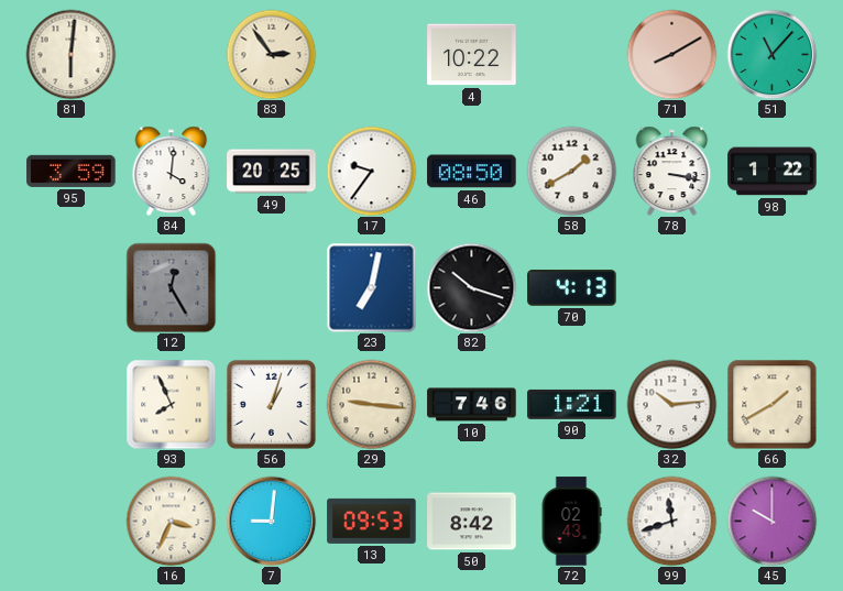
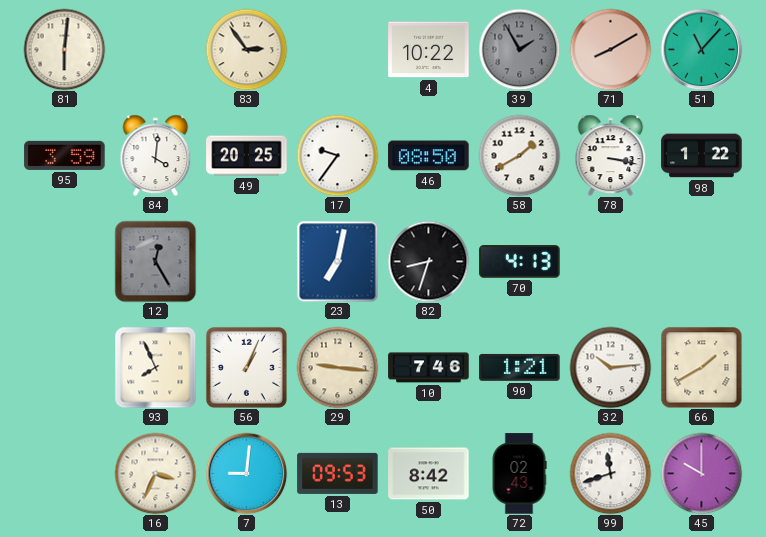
39: none -> 1:55
82: 10:18 -> 8:33
56: 1:03 -> 1:04
